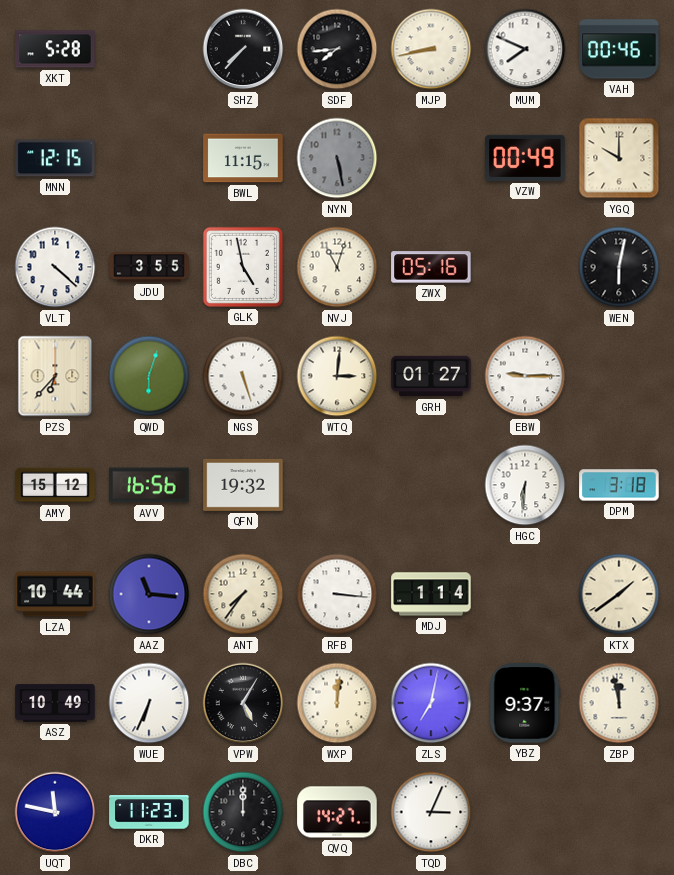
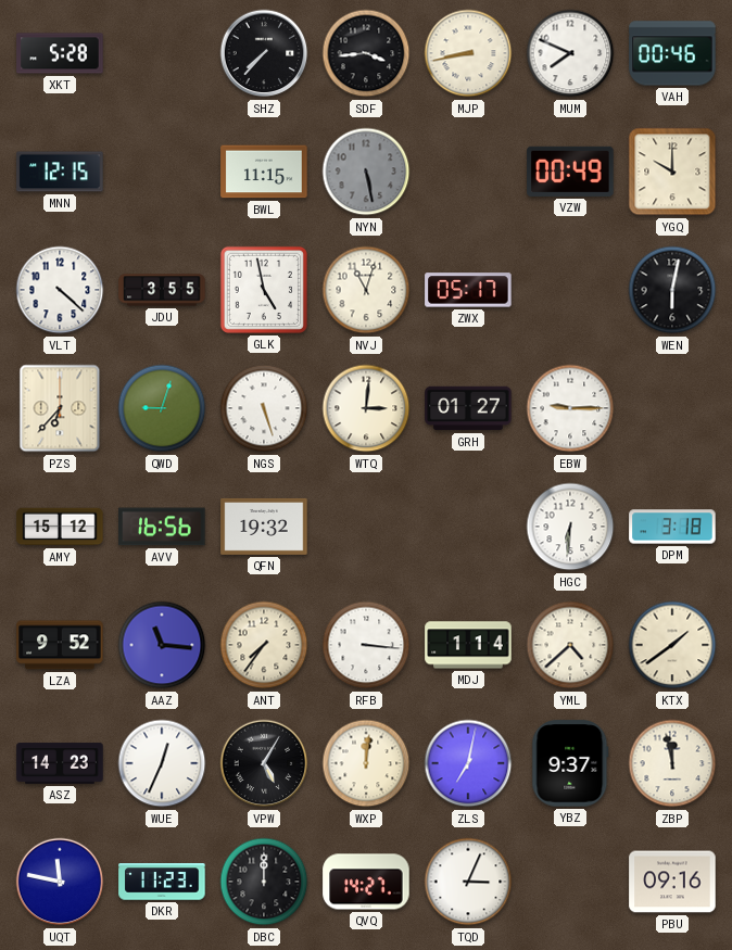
SDF: 7:44 -> 3:44
ZWX: 05:16 -> 05:17
QWD: 6:03 -> 9:03
LZA: 10:44 -> 9:52
YML: none -> 4:38
ASZ: 10:49 -> 14:23
WUE: 6:34 -> 12:34
PBU: none -> 09:16
